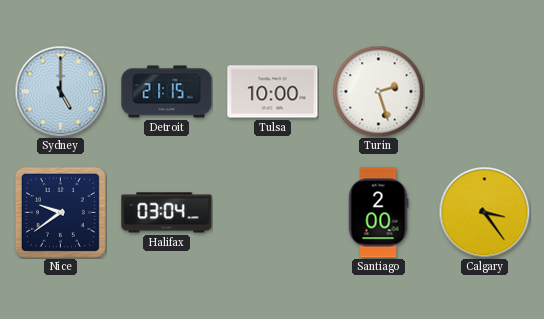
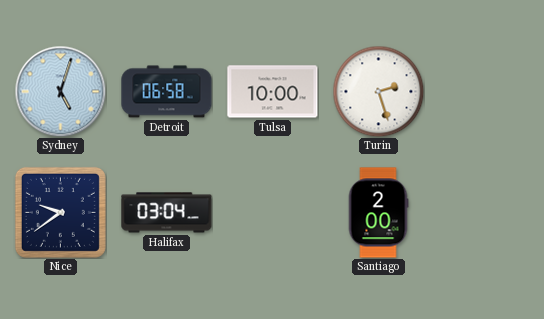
Sydney: 5:00 -> 5:03
Detroit: 21:15 -> 06:58
Calgary: 3:24 -> none
